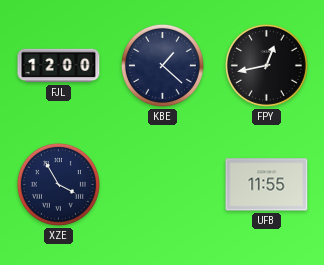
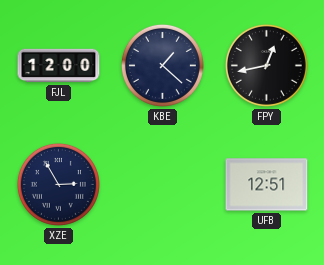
XZE: 3:55 -> 2:55
UFB: 11:55 -> 12:51
